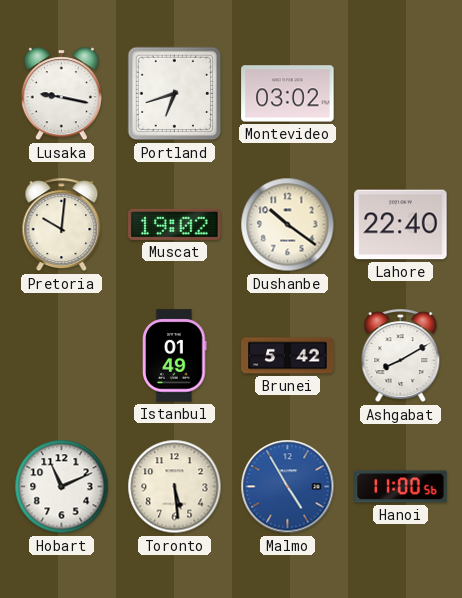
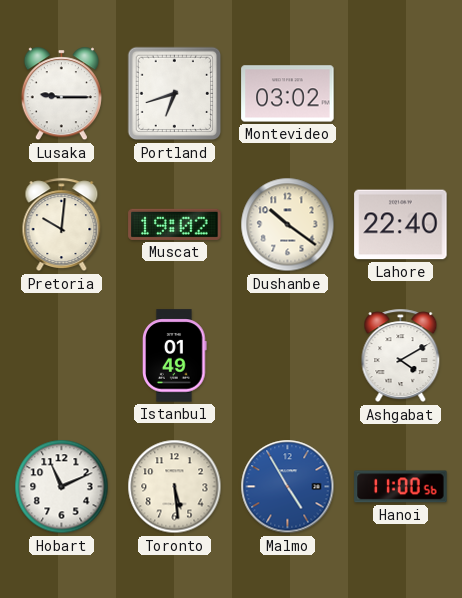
Lusaka: 9:17 -> 9:15
Brunei: 5:42 -> none
Ashgabat: 8:10 -> 4:10
